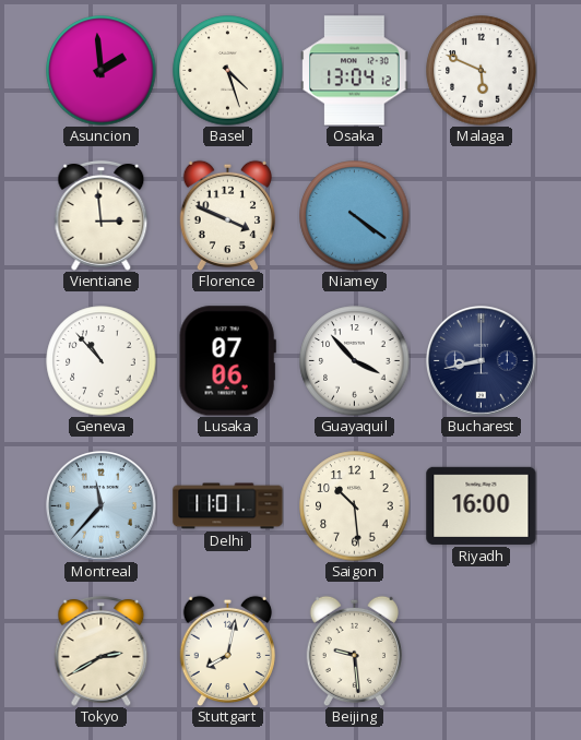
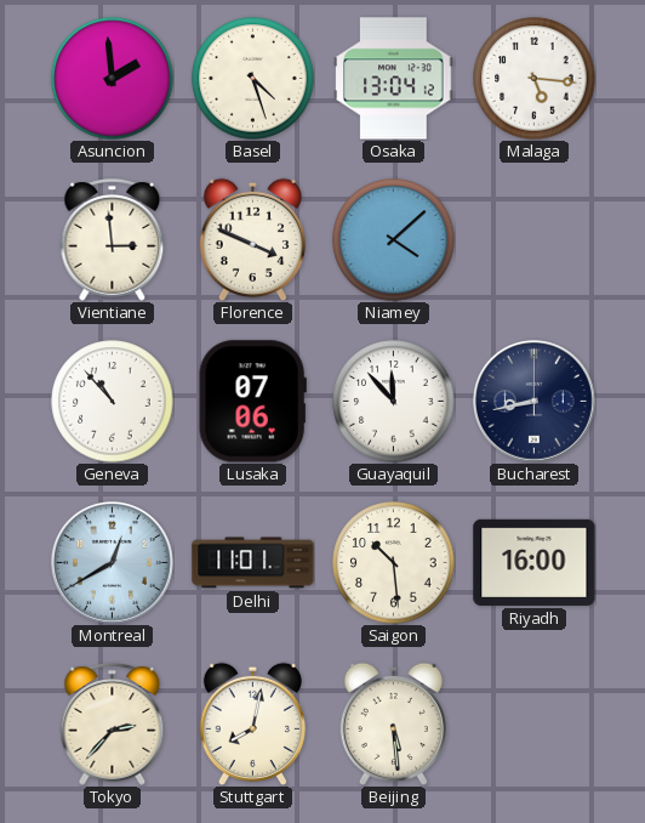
Malaga: 5:49 -> 5:16
Niamey: 4:21 -> 4:08
Guayaquil: 3:53 -> 11:53
Montreal: 11:37 -> 12:40
Tokyo: 2:40 -> 2:37
Beijing: 9:29 -> 5:29
